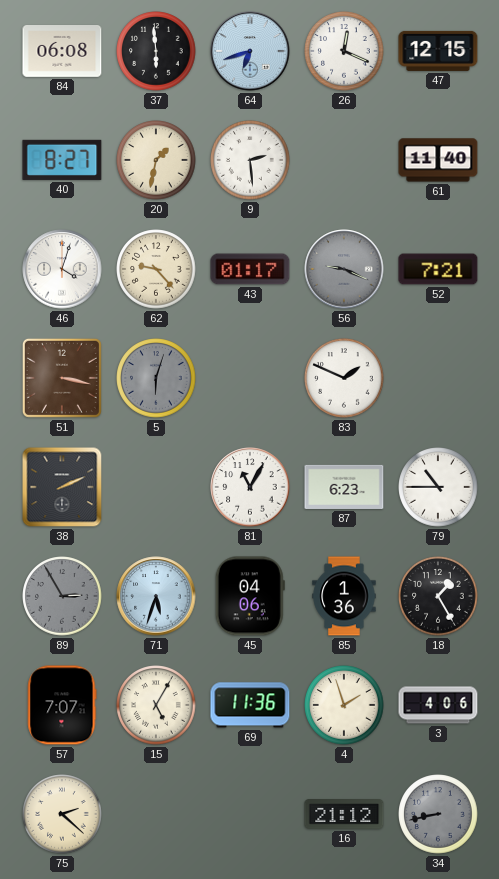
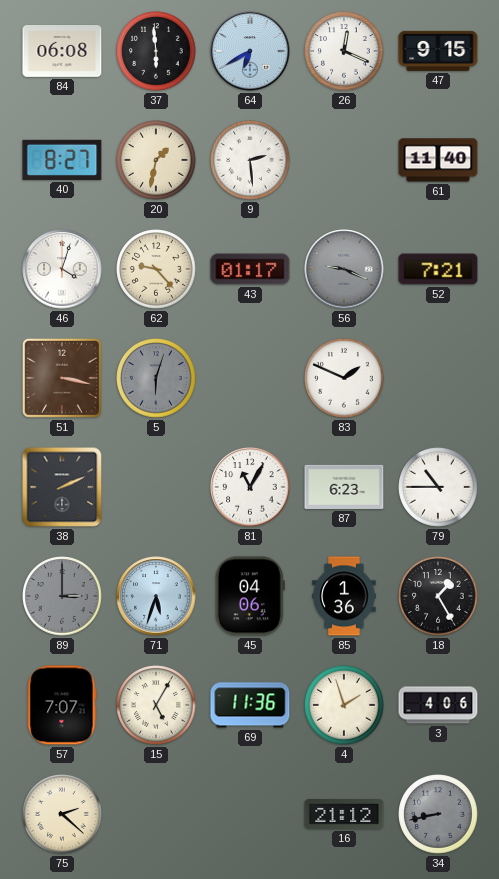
64: 6:42 -> 6:40
47: 12:15 -> 9:15
89: 2:55 -> 3:00
